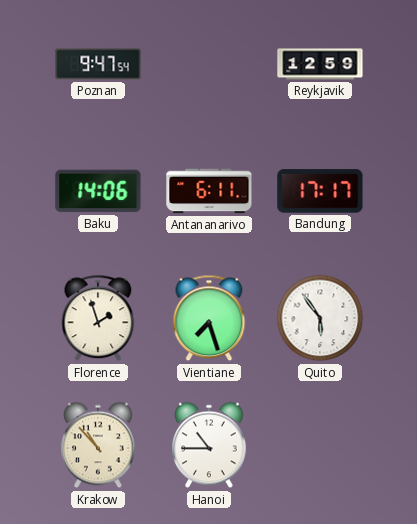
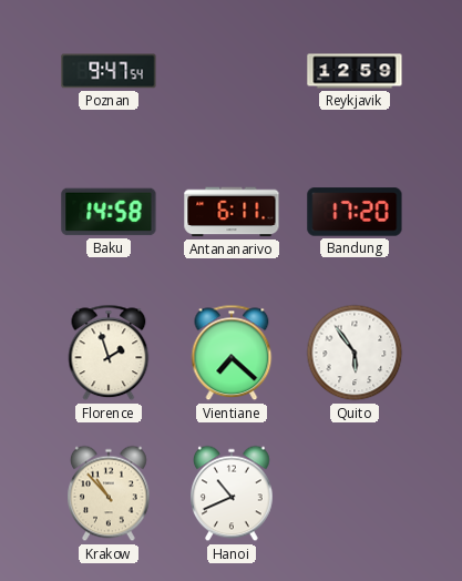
Baku: 14:06 -> 14:58
Bandung: 17:17 -> 17:20
Vientiane: 7:27 -> 7:22
Hanoi: 10:45 -> 10:41
